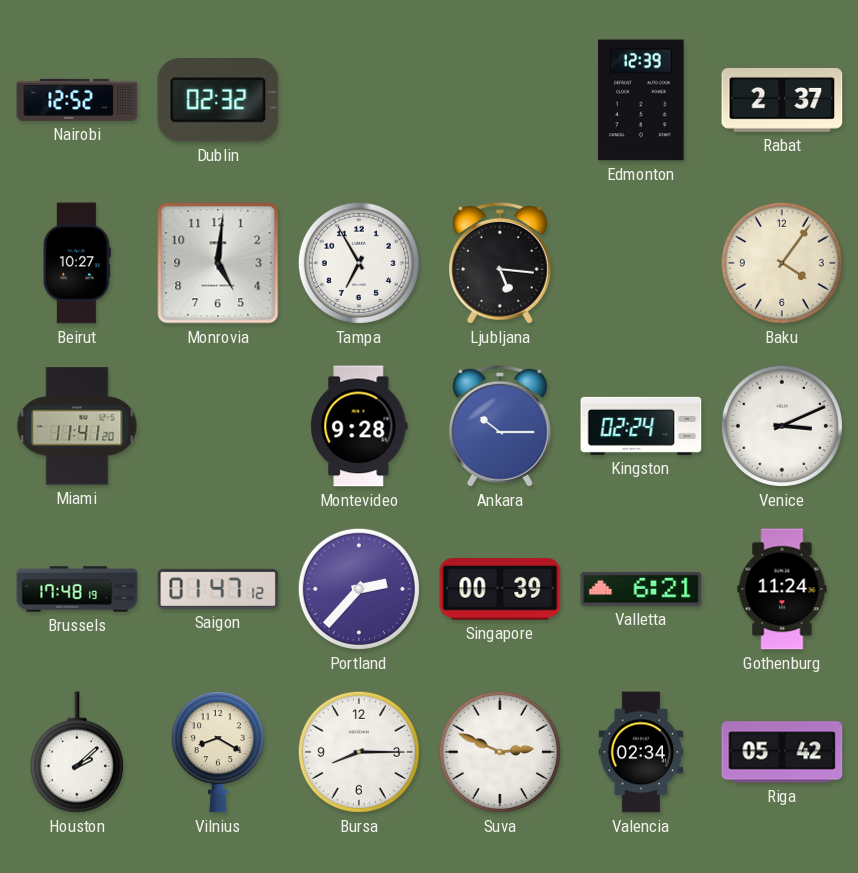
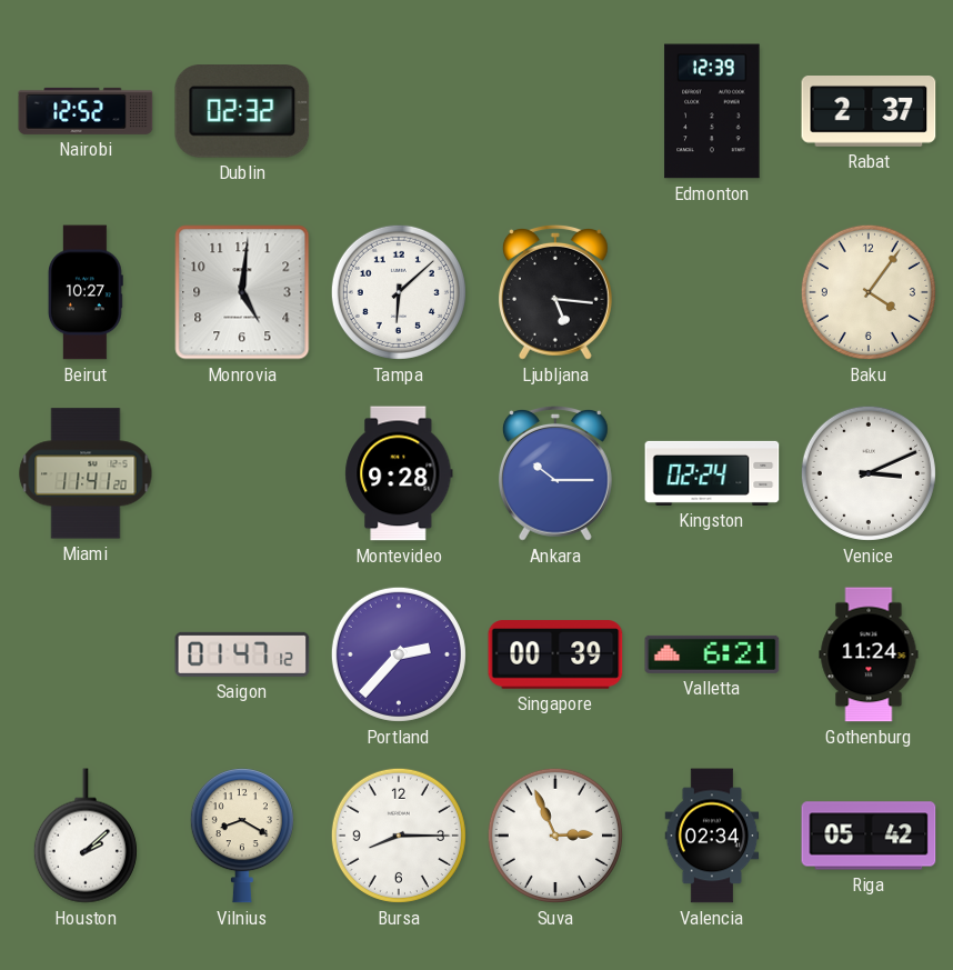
Tampa: 6:55 -> 6:08
Brussels: 17:48 -> none
Suva: 2:49 -> 2:56
